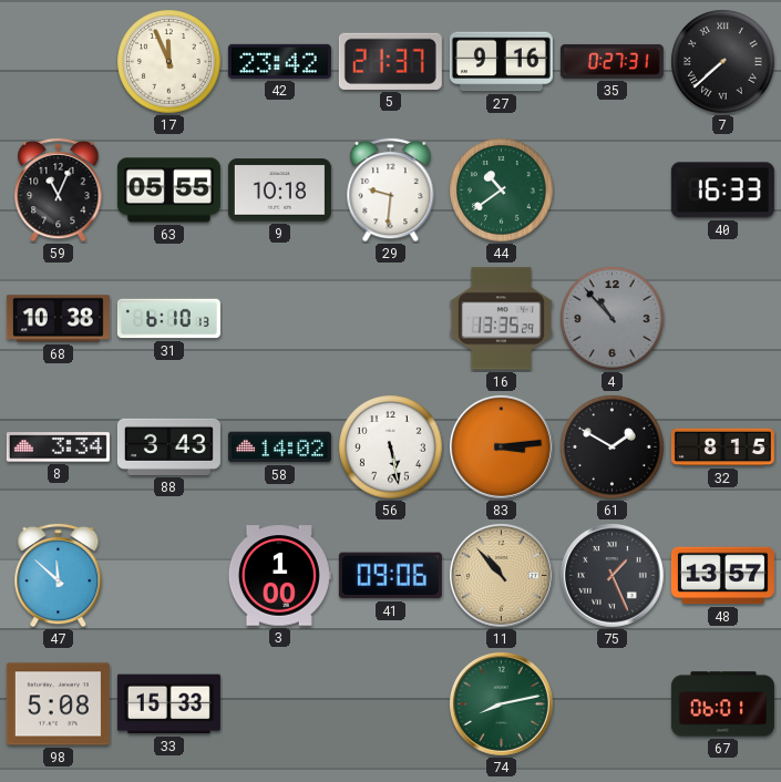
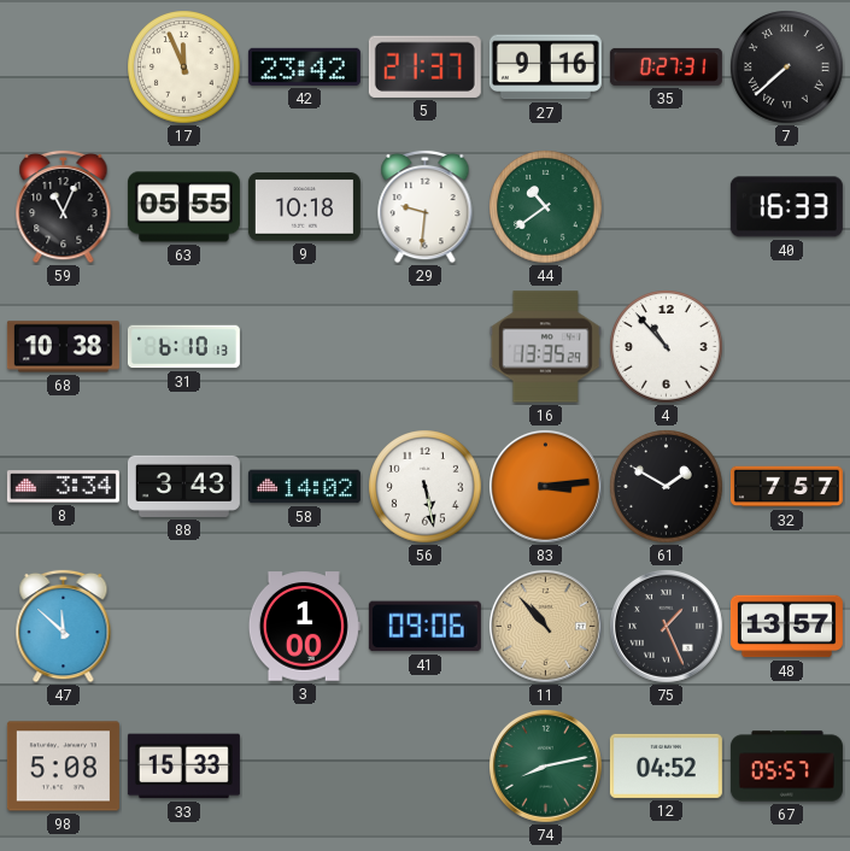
4 dial: grey -> white
32: 8:15 -> 7:57
12: none -> 04:52
67: 06:01 -> 05:57
